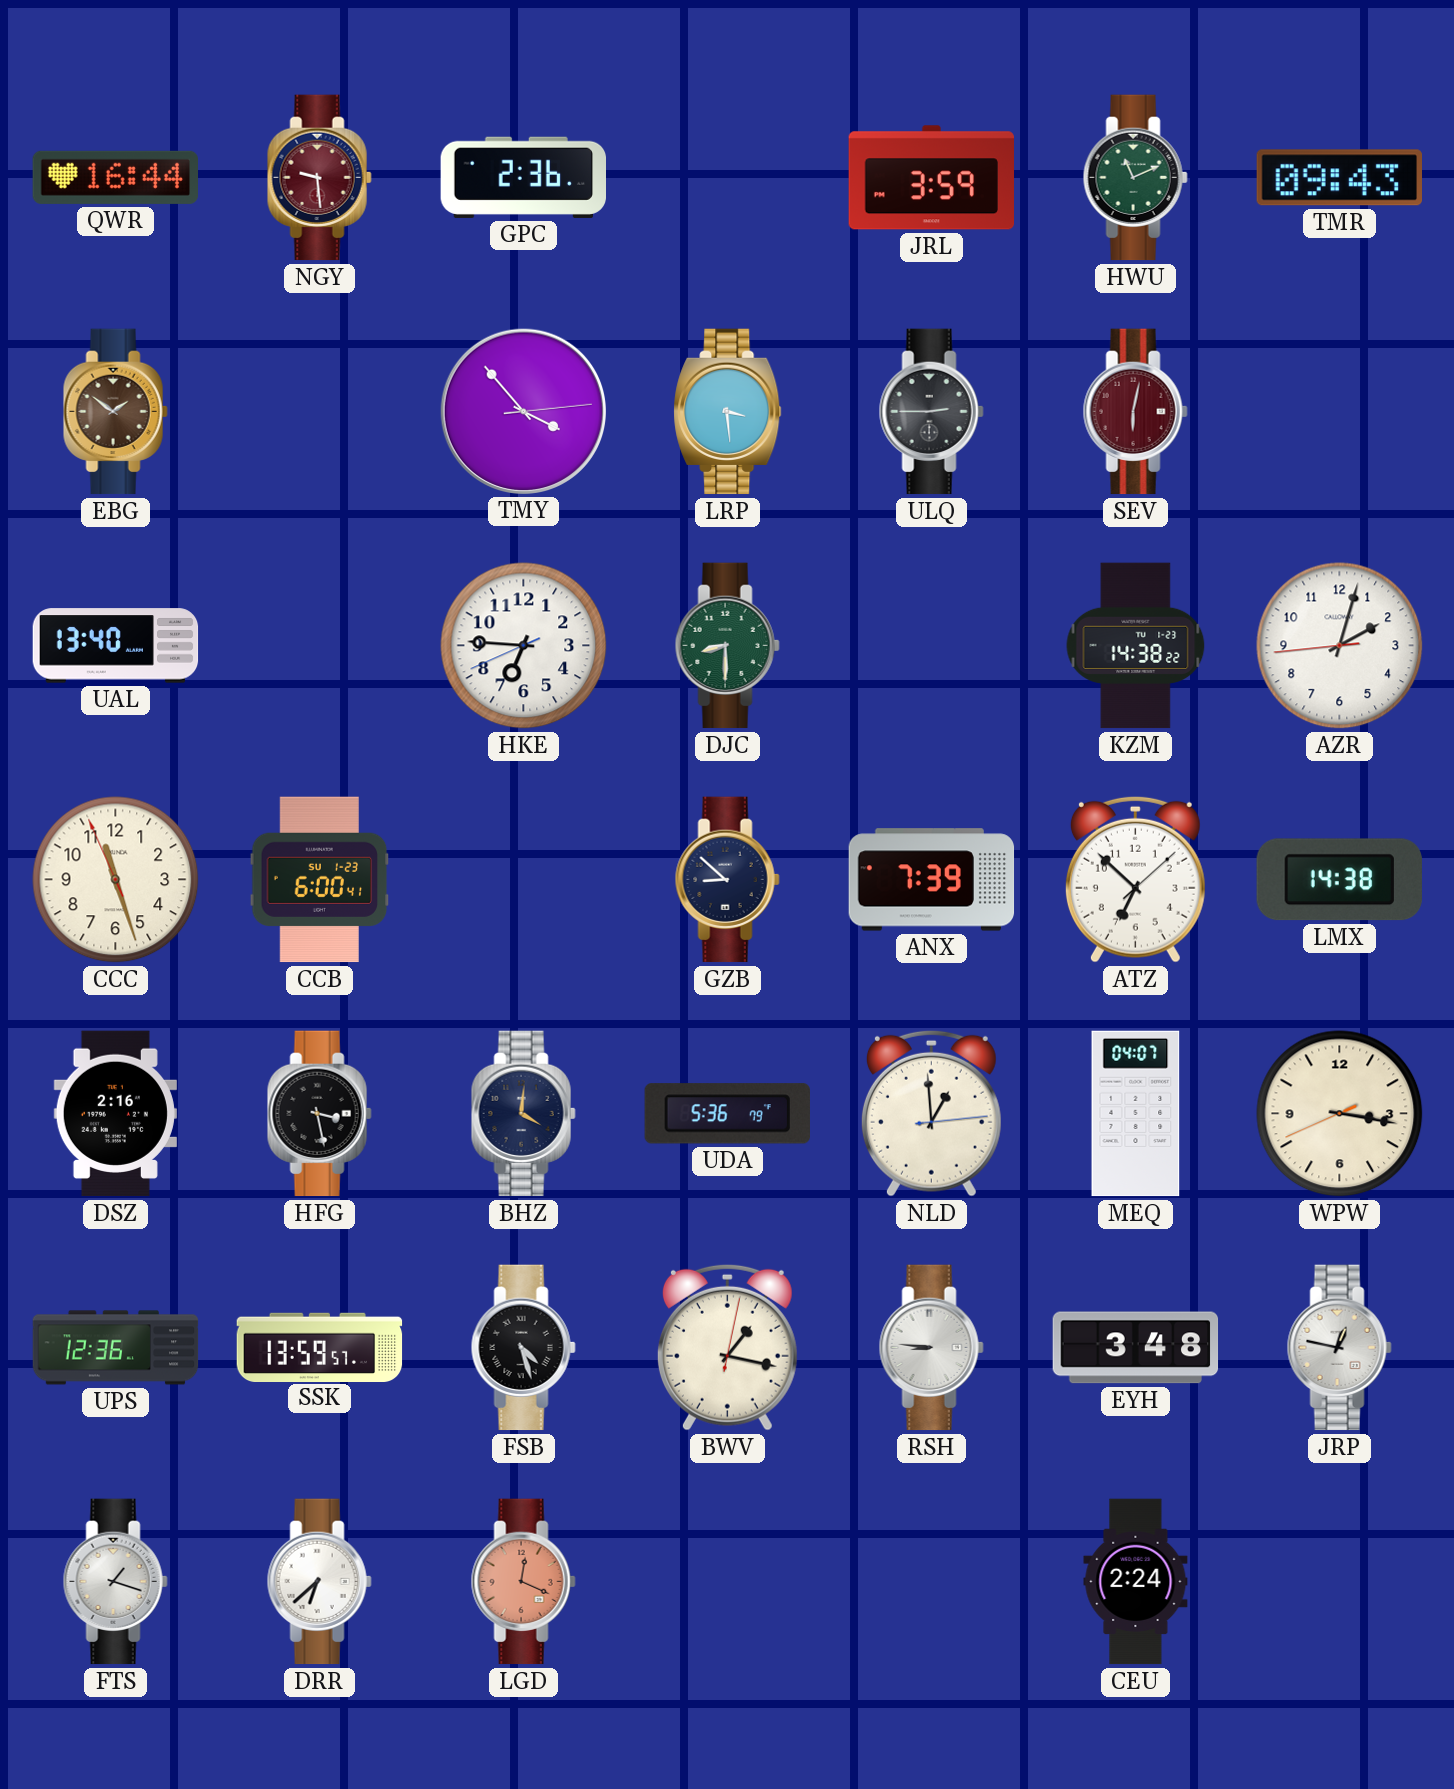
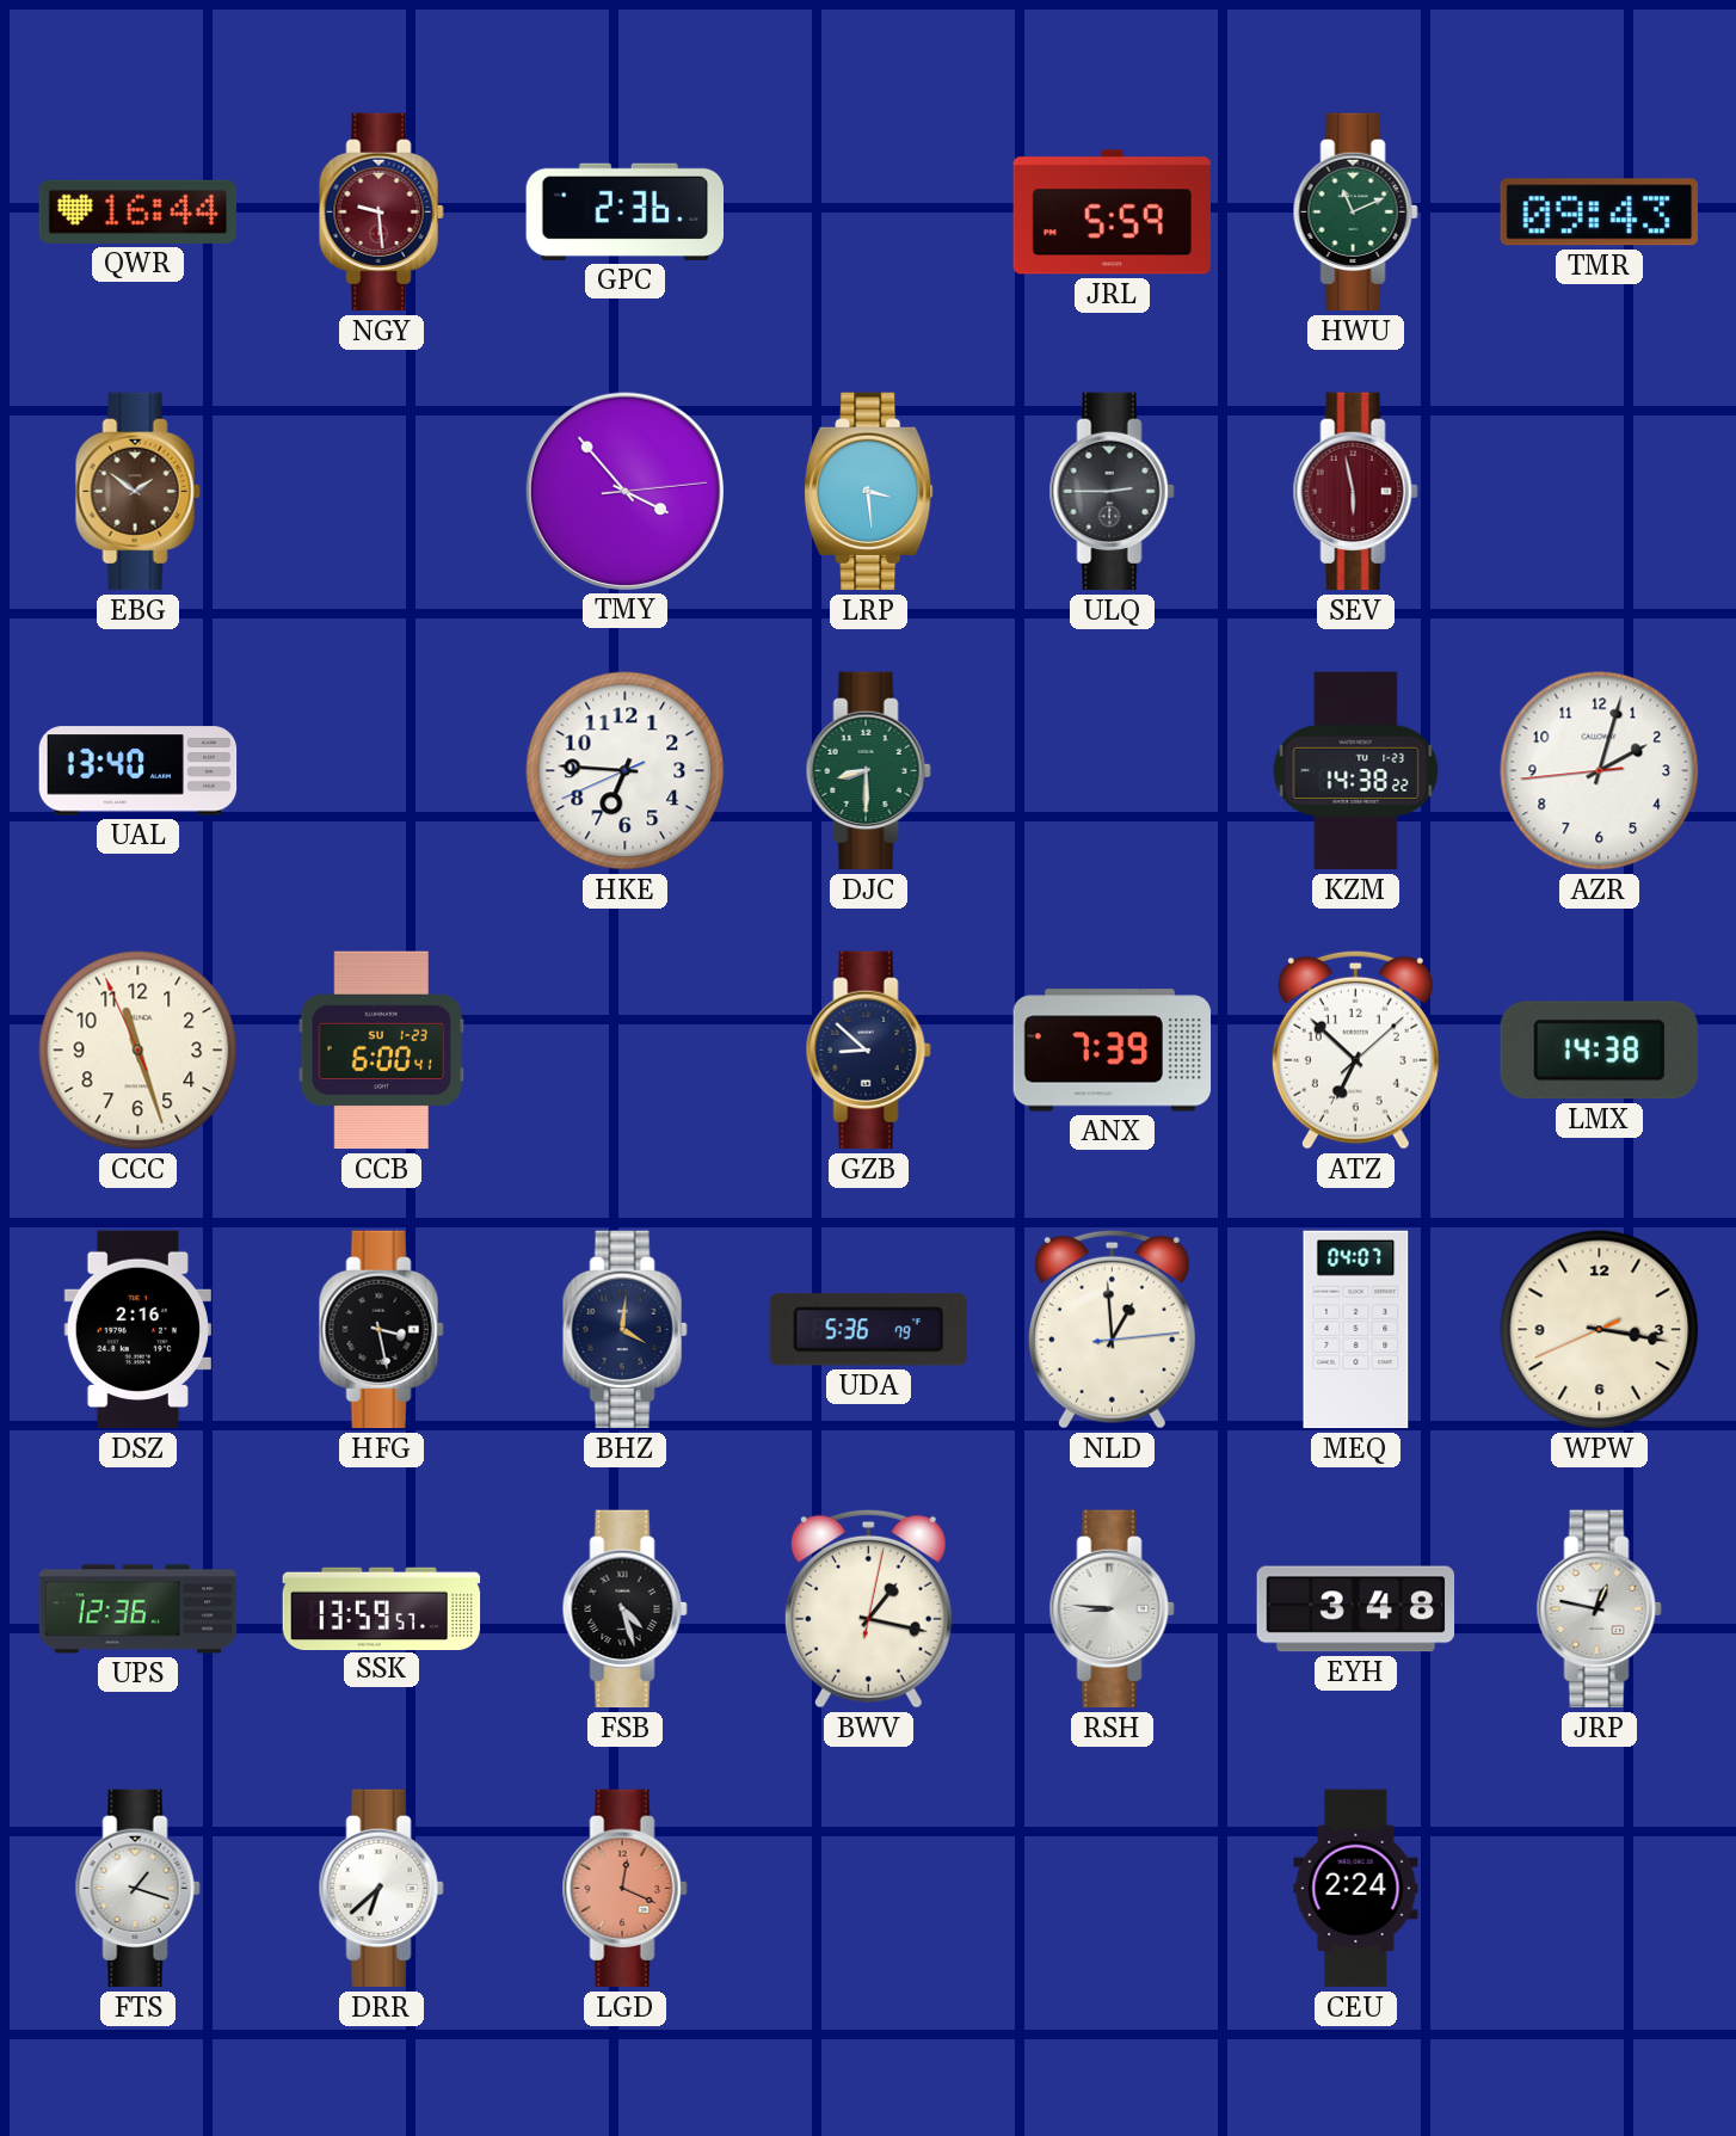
JRL: 3:59 -> 5:59
SEV: 6:02 -> 5:58
